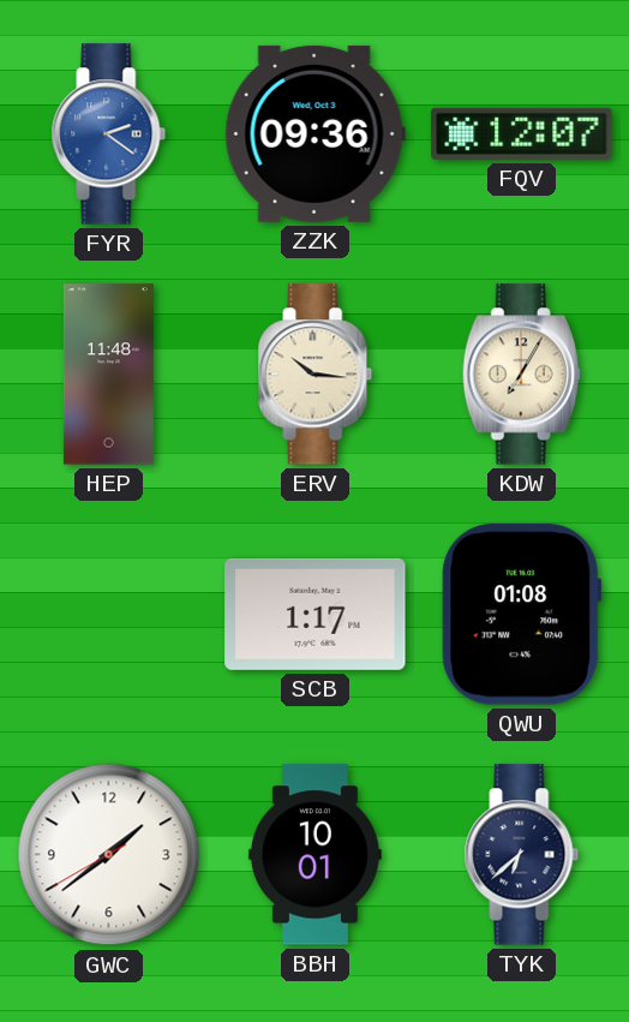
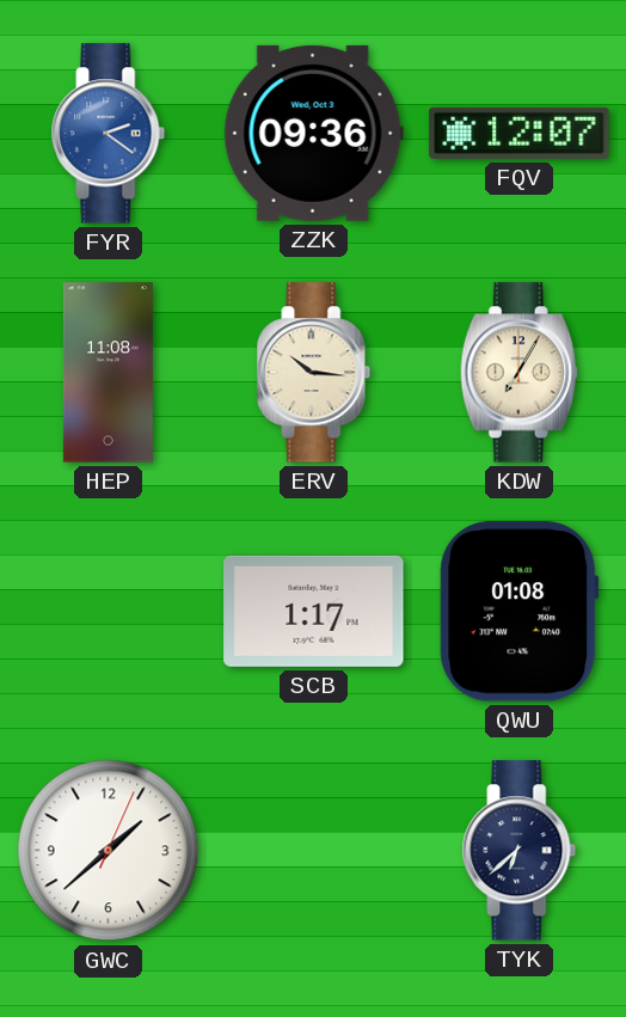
HEP: 11:48 -> 11:08
GWC: 1:38:40 -> 1:38:04
BBH: 10:01 -> none
